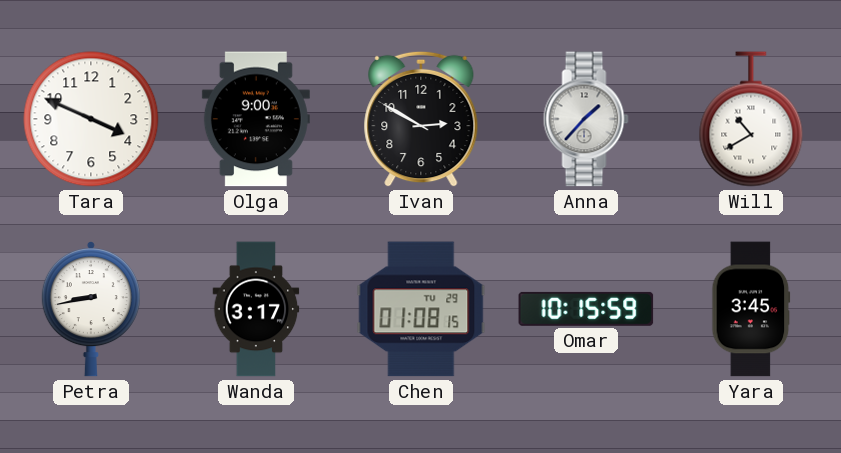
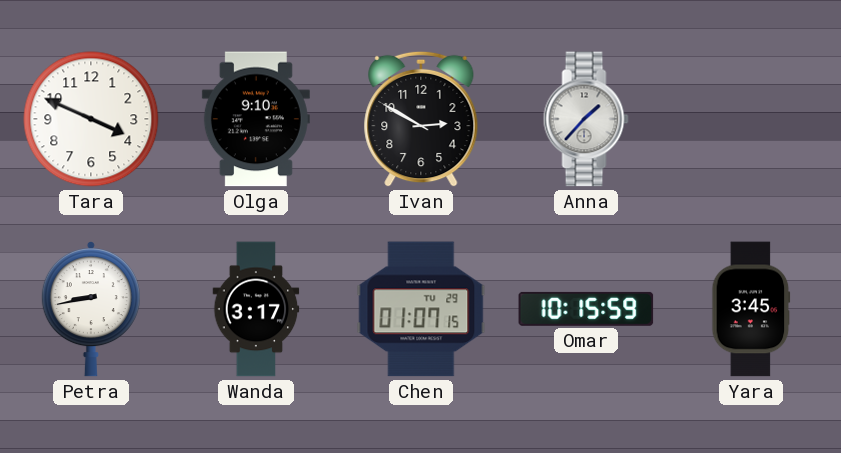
Olga: 9:00 -> 9:10
Will: 10:40 -> none
Chen: 01:08 -> 01:07
